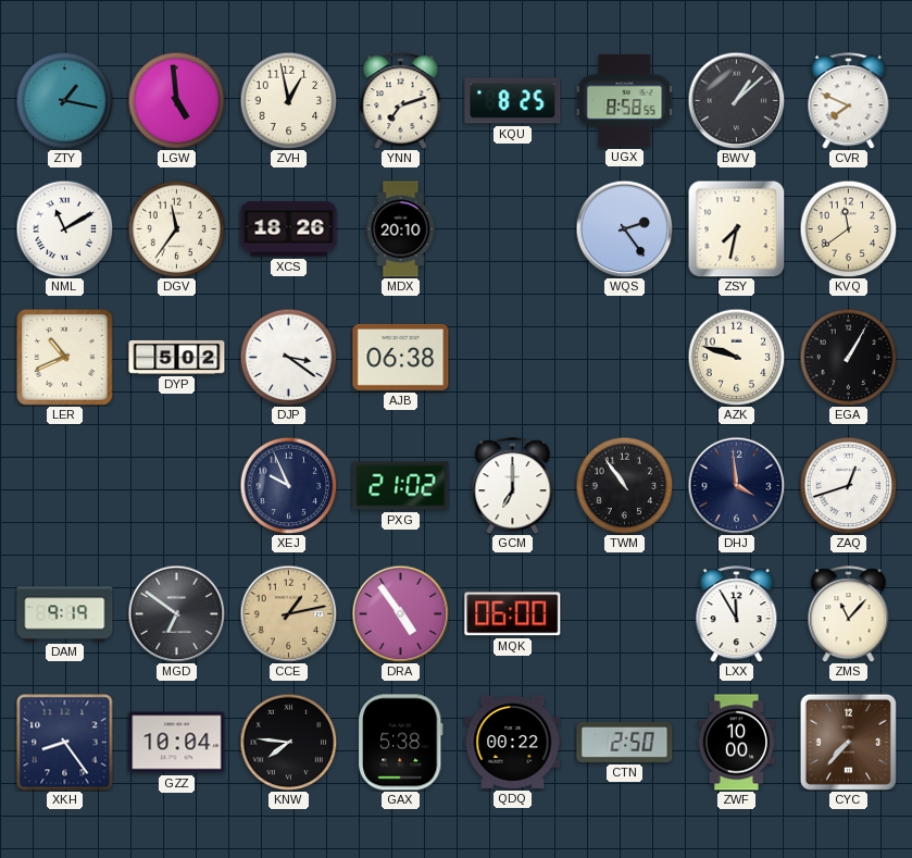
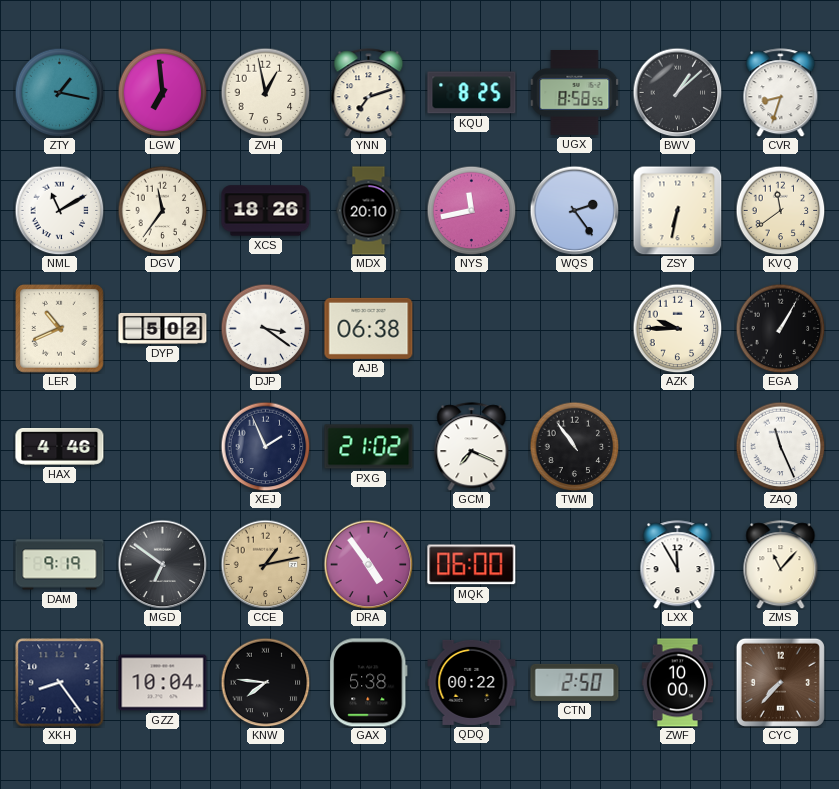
LGW: 4:59 -> 6:59
CVR: 7:49 -> 8:33
NYS: none -> 11:43
ZSY: 7:32 -> 6:32
AZK: 9:48 -> 9:45
HAX: none -> 4:46
XEJ: 9:56 -> 1:56
GCM: 7:00 -> 7:19
DHJ: 3:59 -> none
ZAQ: 12:42 -> 11:26
